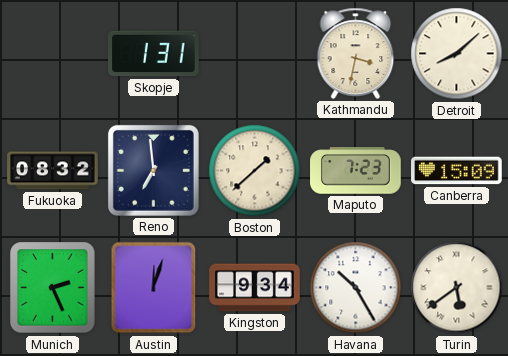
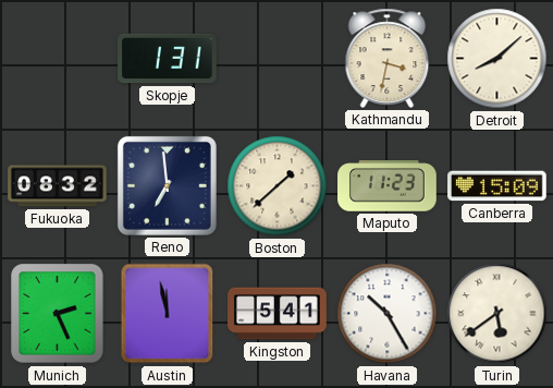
Maputo: 7:23 -> 11:23
Austin: 12:03 -> 11:58
Kingston: 9:34 -> 5:41
